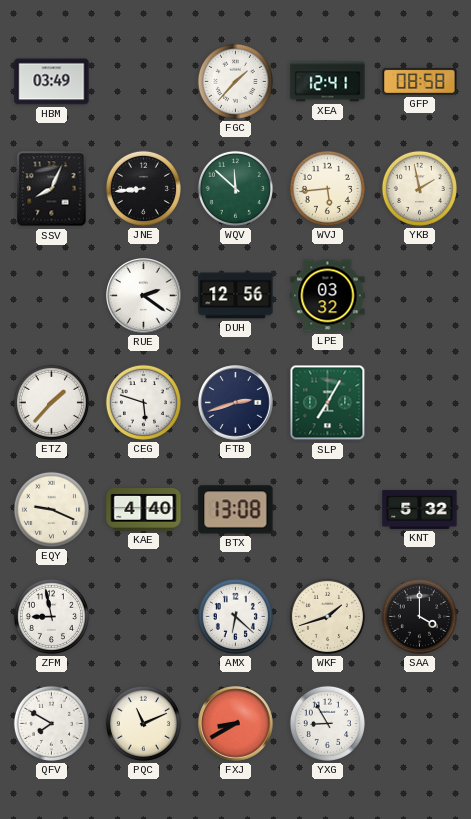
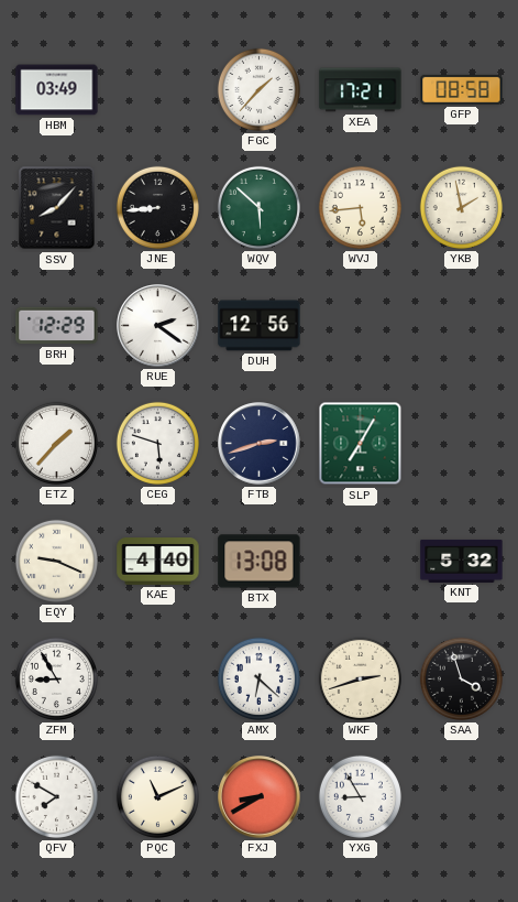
XEA: 12:41 -> 17:21
SSV: 8:04 -> 8:07
WQV: 11:52 -> 5:52
BRH: none -> 12:29
LPE: 03:32 -> none
ZFM: 8:58 -> 8:55
WKF: 1:42 -> 2:42
SAA: 4:00 -> 3:57
